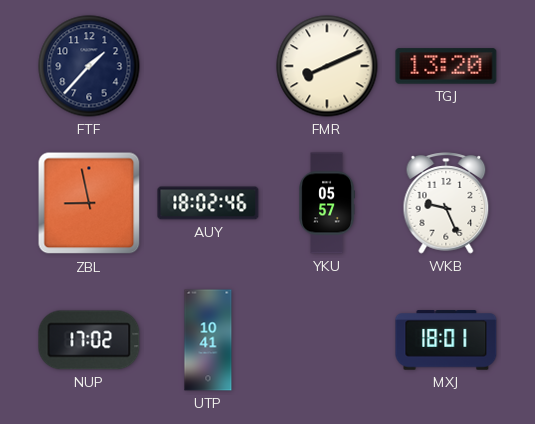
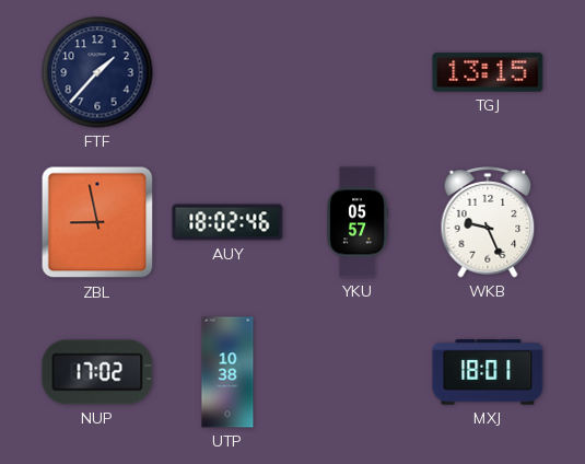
FMR: 8:11 -> none
TGJ: 13:20 -> 13:15
UTP: 10:41 -> 10:38
